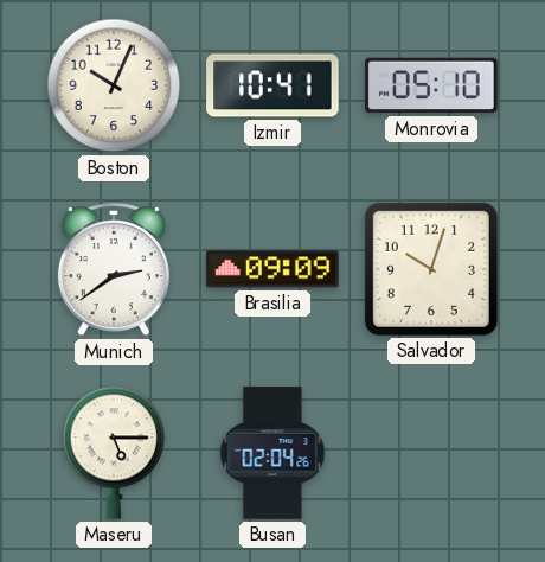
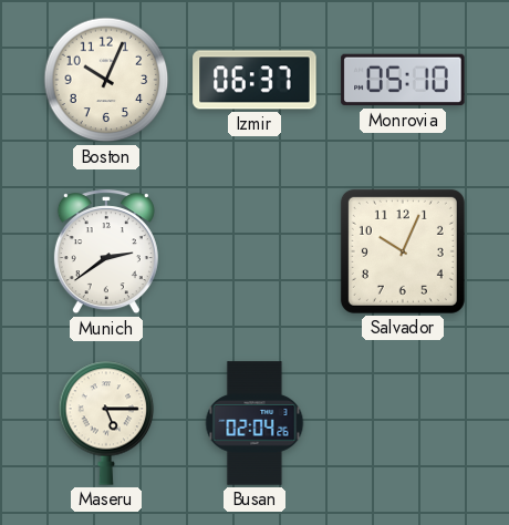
Izmir: 10:41 -> 06:37
Brasilia: 09:09 -> none
Salvador: 10:03 -> 10:04
